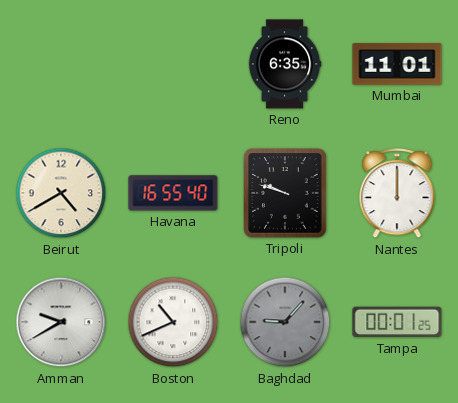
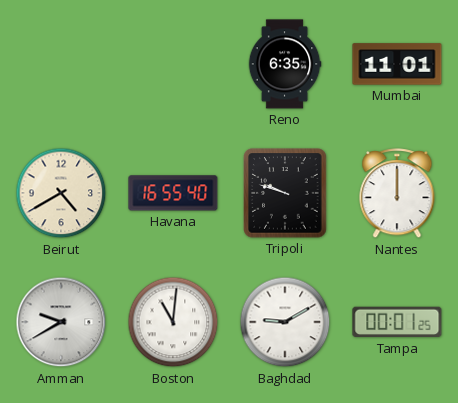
Boston: 10:41 -> 11:01
Baghdad: 9:07 -> 9:10
Baghdad dial: grey -> white
